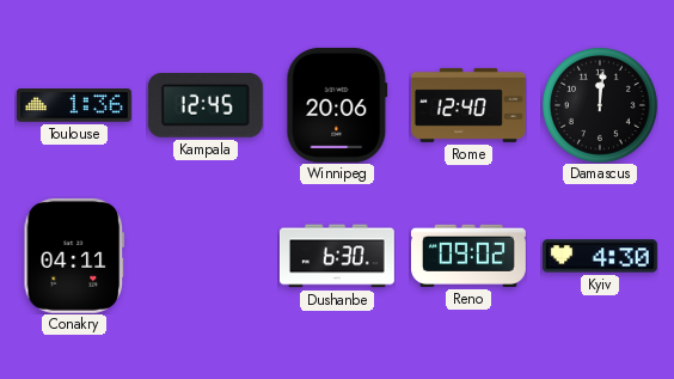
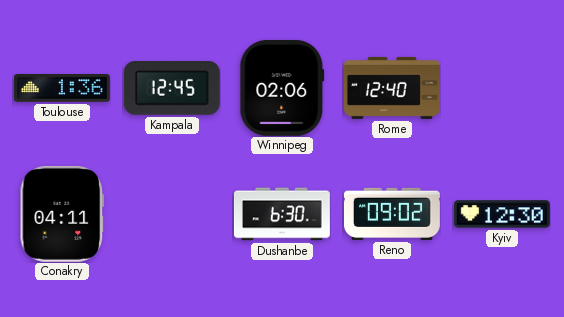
Winnipeg: 20:06 -> 02:06
Damascus: 12:01 -> none
Kyiv: 4:30 -> 12:30
